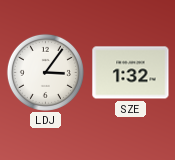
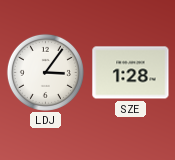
SZE: 1:32 -> 1:28
